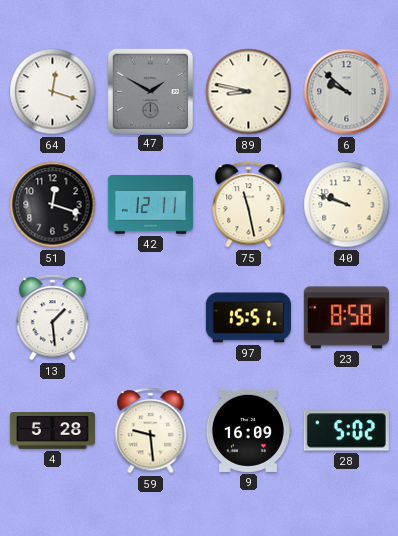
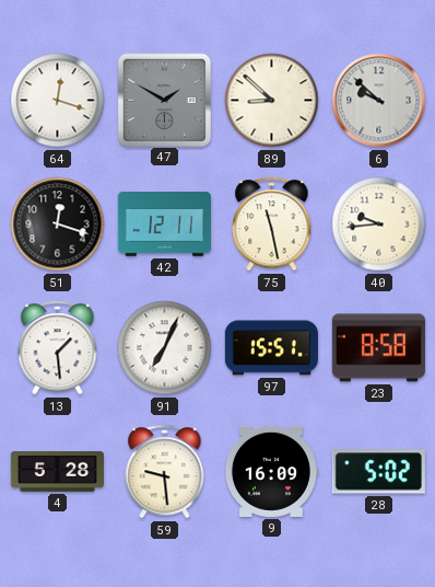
89: 8:47 -> 8:52
40: 9:48 -> 9:44
91: none -> 7:04
